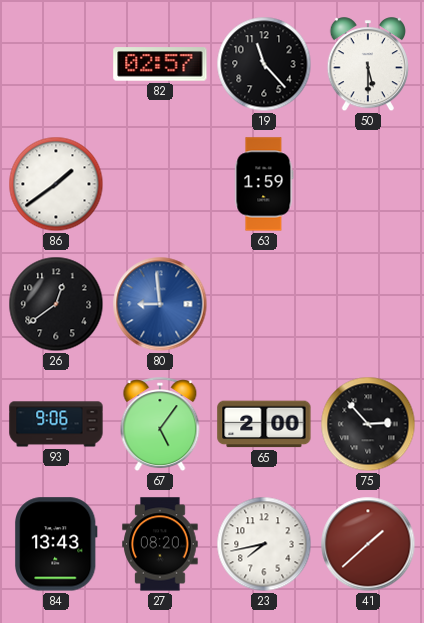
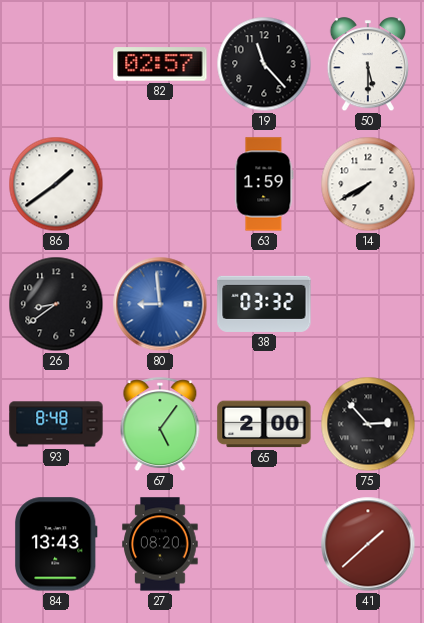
14: none -> 7:40
26: 12:39 -> 8:39
38: none -> 03:32
93: 9:06 -> 8:48
23: 7:43 -> none
